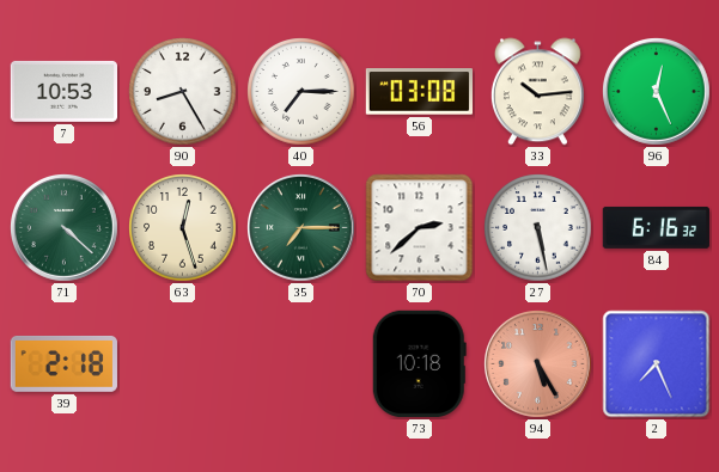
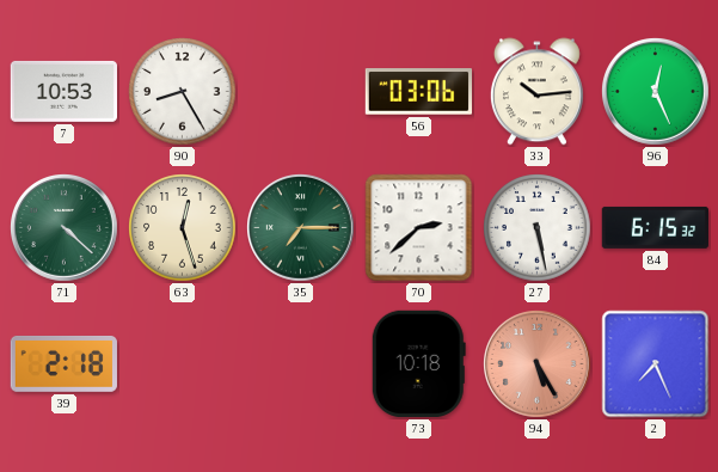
40: 7:15 -> none
56: 03:08 -> 03:06
84: 6:16 -> 6:15
